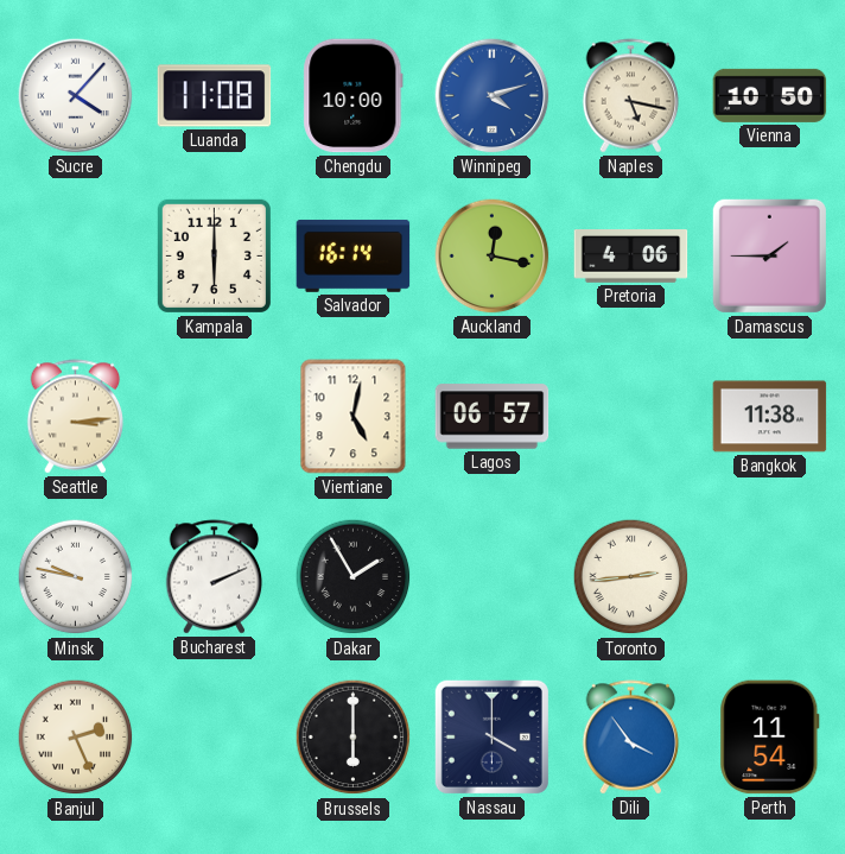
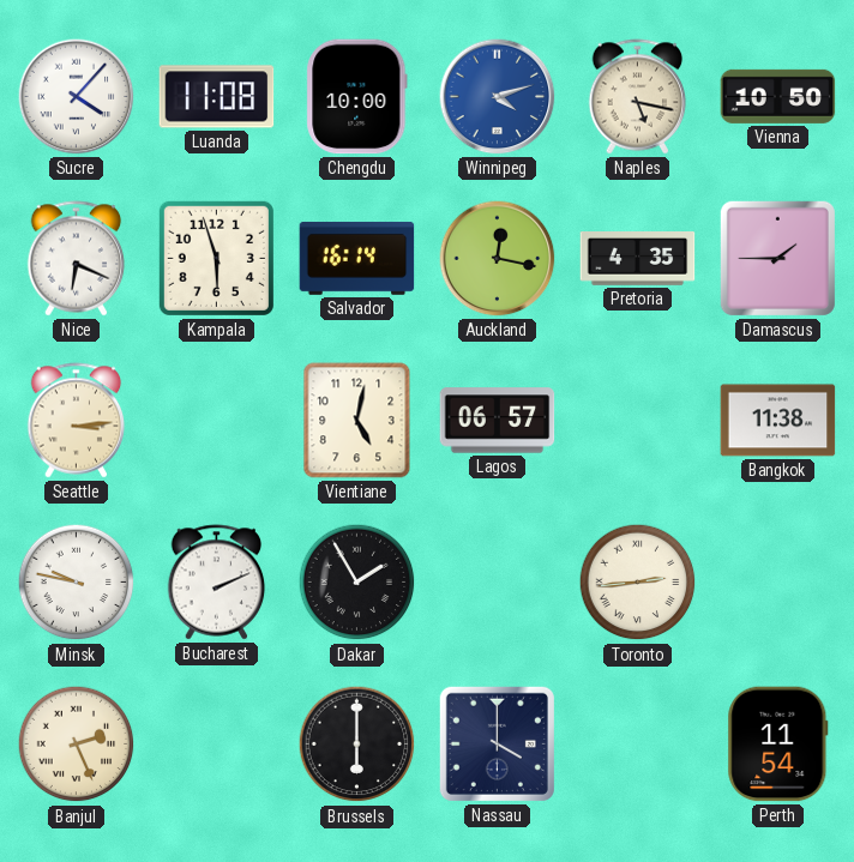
Nice: none -> 6:19
Kampala: 6:00 -> 5:57
Pretoria: 4:06 -> 4:35
Dili: 3:54 -> none
